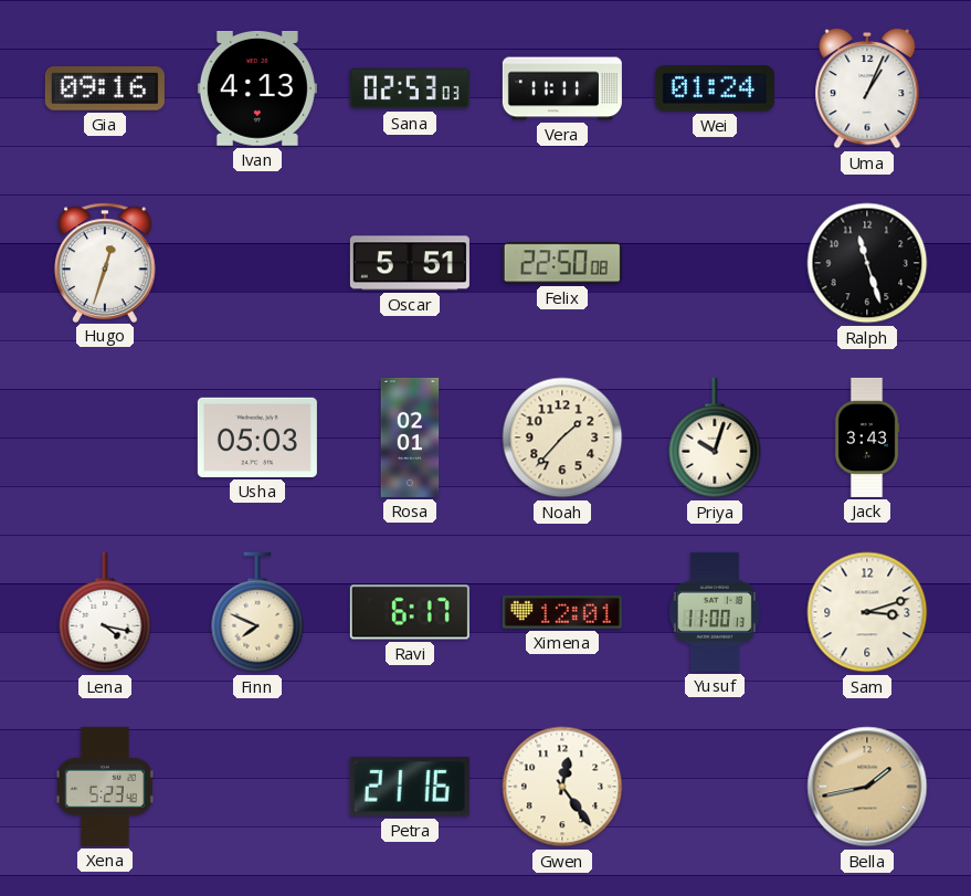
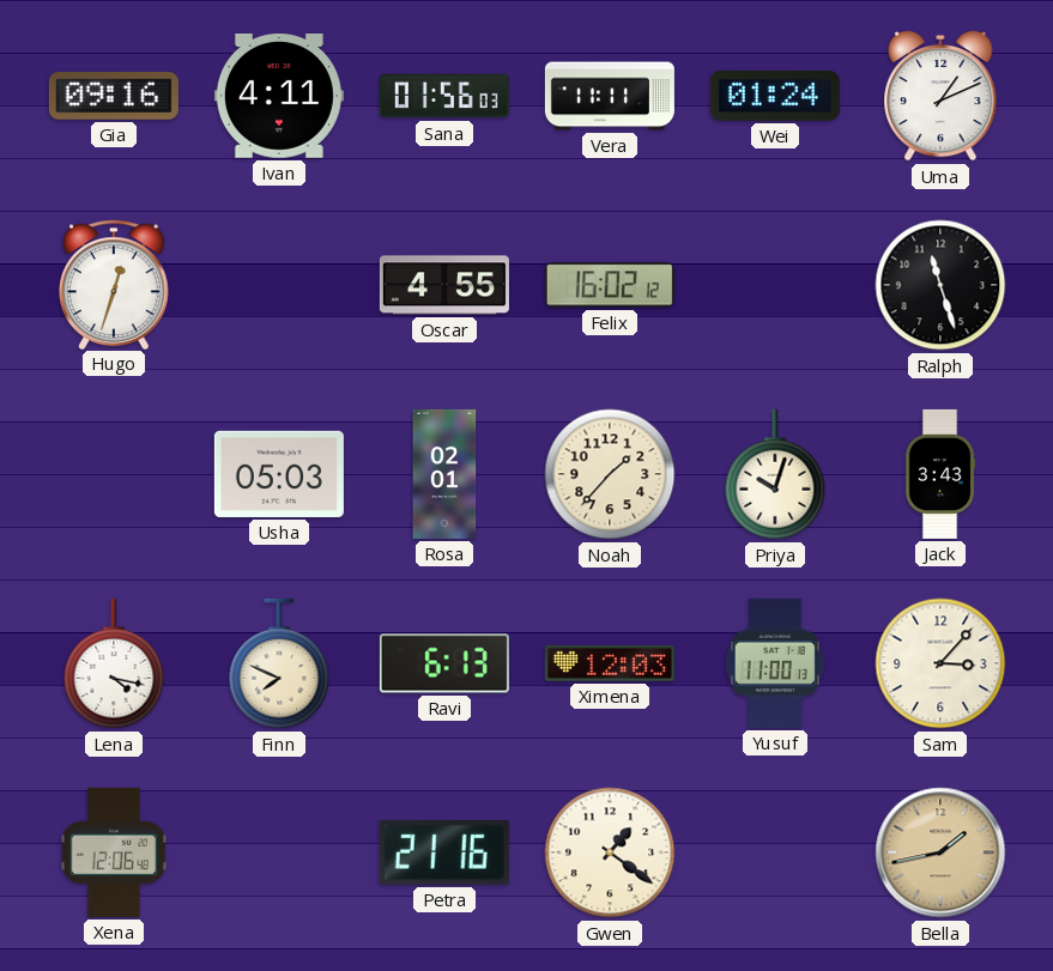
Ivan: 4:13 -> 4:11
Sana: 02:53 -> 01:56
Uma: 1:04 -> 1:11
Oscar: 5:51 -> 4:55
Felix: 22:50 -> 16:02
Ravi: 6:17 -> 6:13
Ximena: 12:01 -> 12:03
Sam: 3:12 -> 3:07
Xena: 5:23 -> 12:06
Gwen: 12:24 -> 1:21
